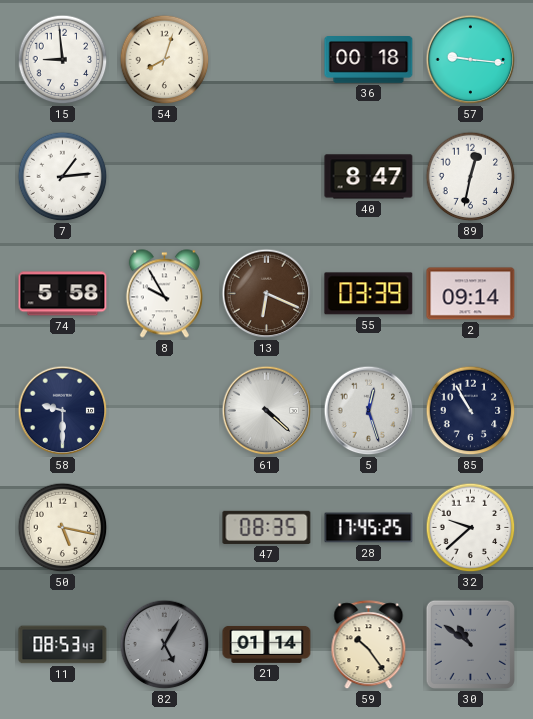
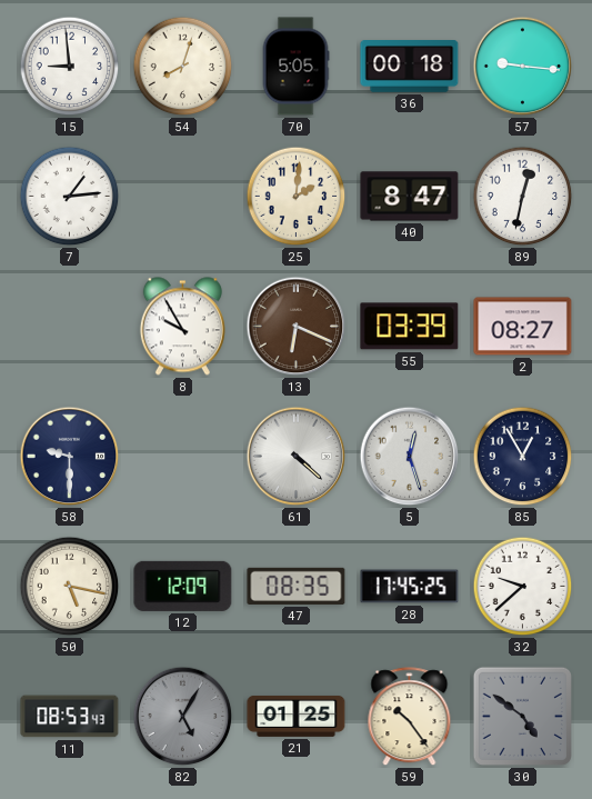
70: none -> 5:05
25: none -> 2:01
74: 5:58 -> none
2: 09:14 -> 08:27
85: 10:55 -> 12:55
12: none -> 12:09
21: 01:14 -> 01:25
30: 10:51 -> 4:51
